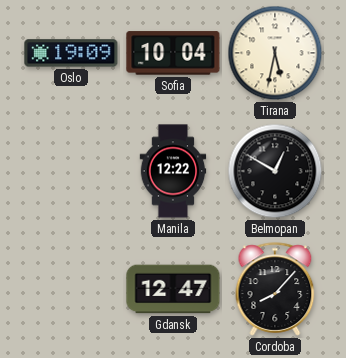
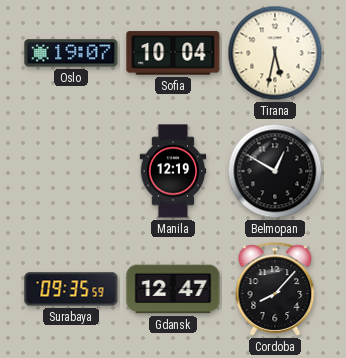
Oslo: 19:09 -> 19:07
Manila: 12:22 -> 12:19
Surabaya: none -> 09:35
